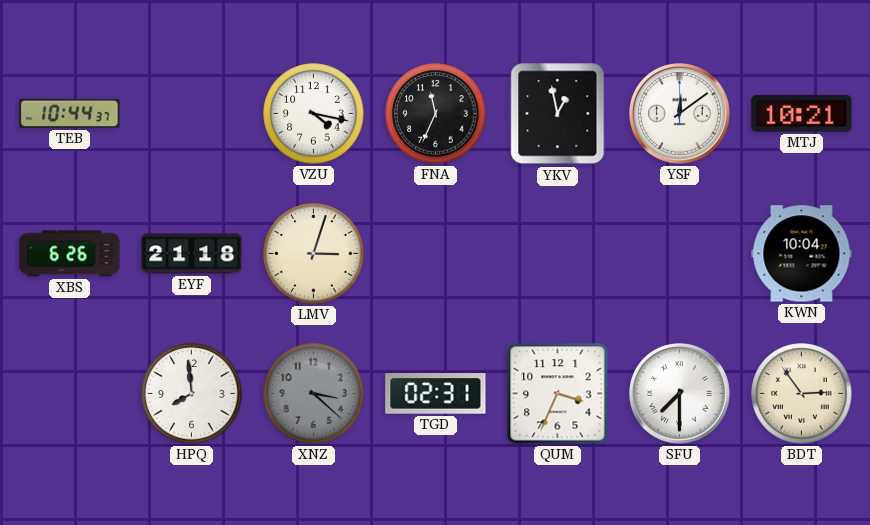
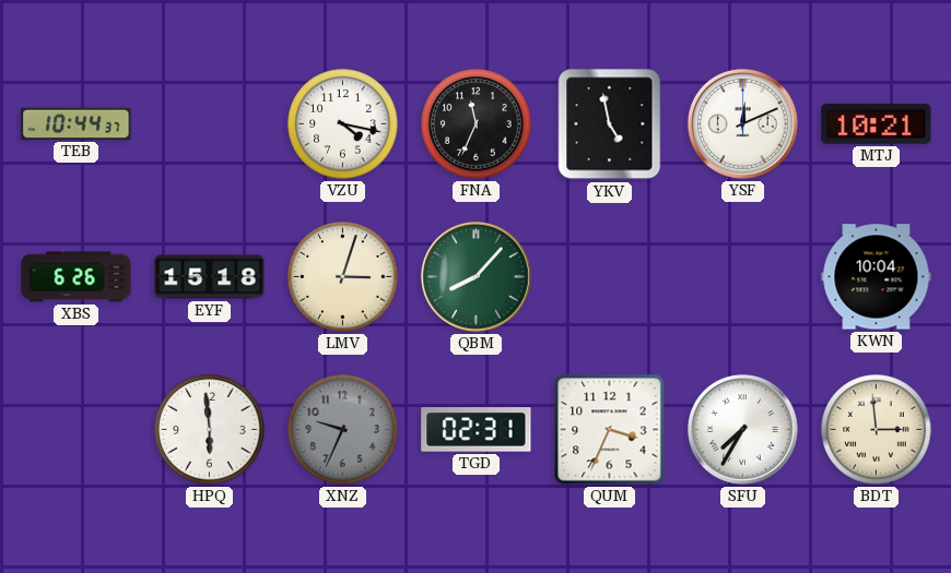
YKV: 12:58 -> 4:58
YSF: 12:09 -> 12:11
EYF: 21:18 -> 15:18
QBM: none -> 8:07
HPQ: 7:59 -> 5:59
XNZ: 3:22 -> 9:34
SFU: 7:30 -> 7:35
BDT: 2:54 -> 2:59
